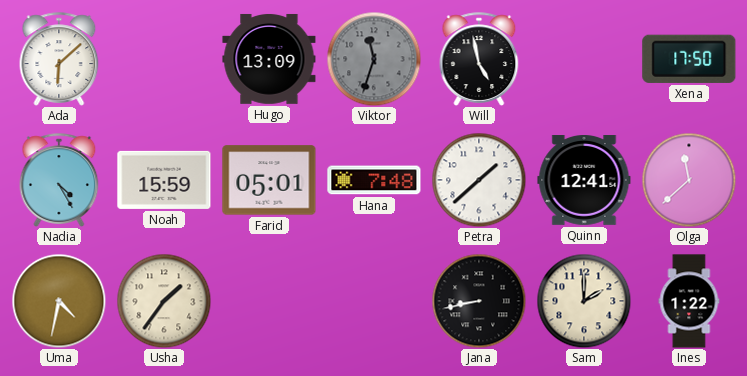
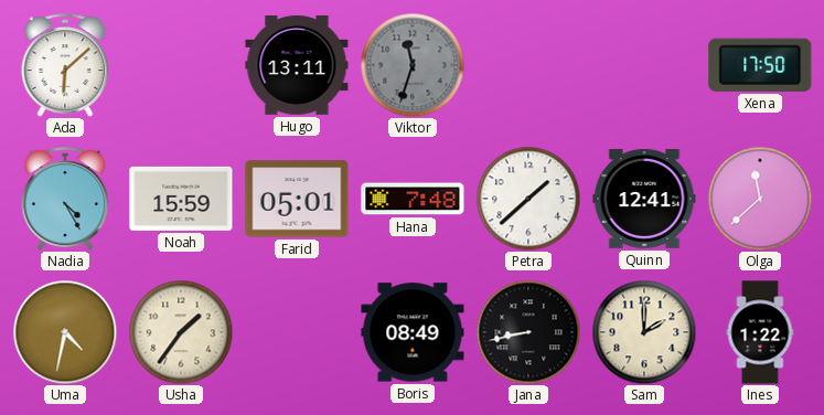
Hugo: 13:09 -> 13:11
Will: 4:58 -> none
Boris: none -> 08:49
